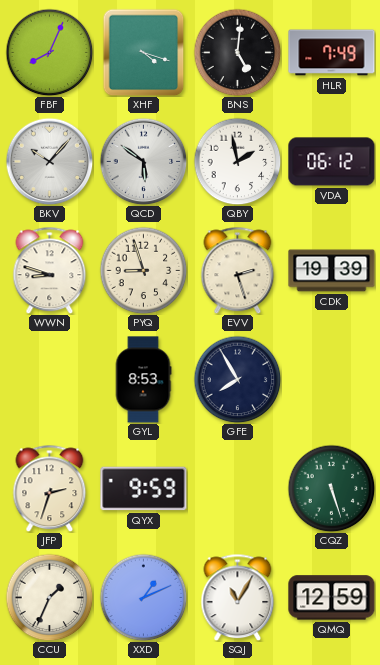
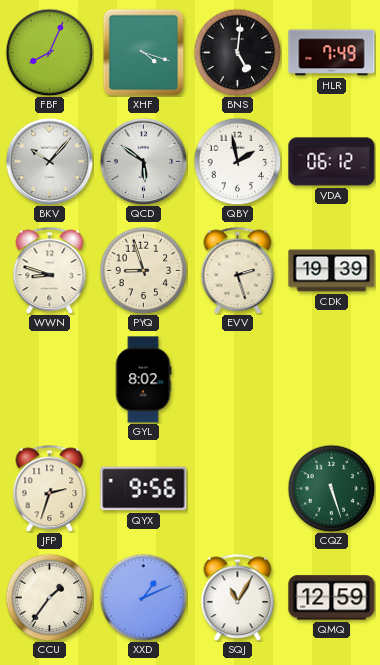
GYL: 8:53 -> 8:02
GFE: 7:55 -> none
QYX: 9:59 -> 9:56
CCU: 1:34 -> 1:36
